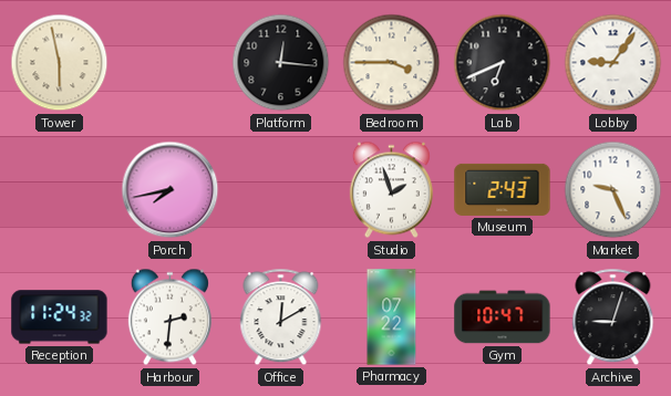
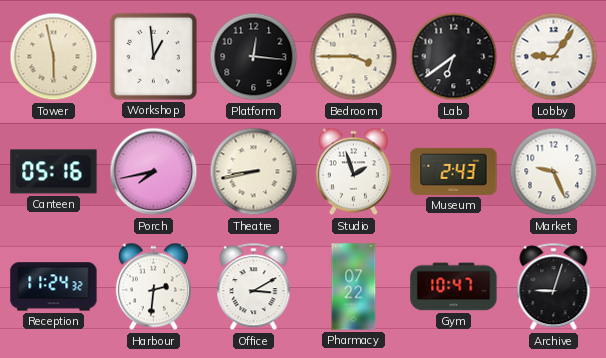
Workshop: none -> 12:59
Lab: 6:41 -> 6:39
Canteen: none -> 05:16
Theatre: none -> 8:43
Office: 12:10 -> 3:10
